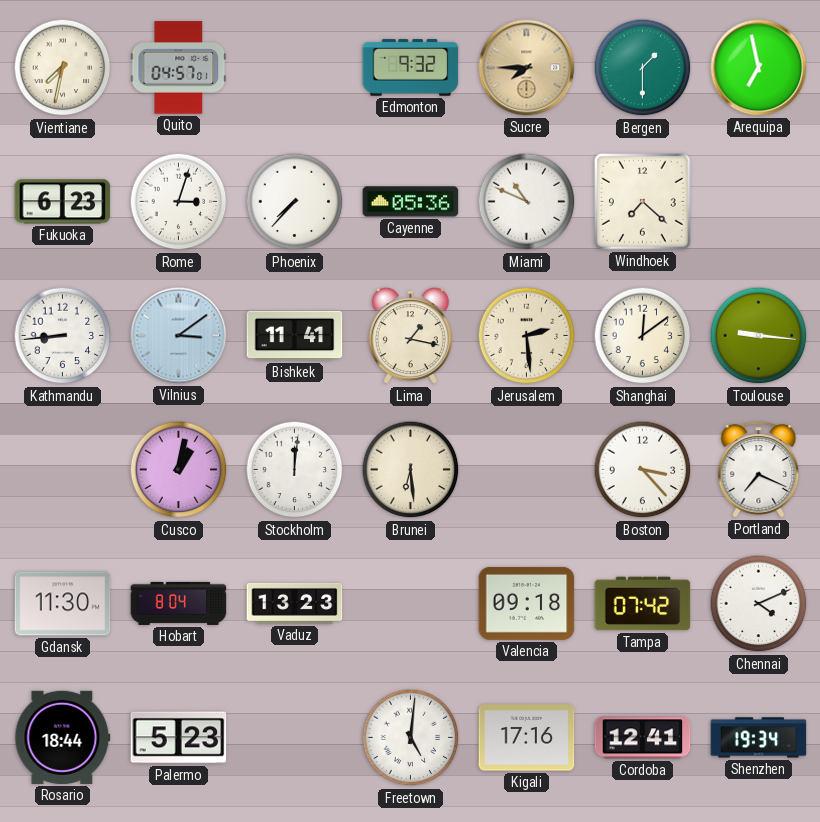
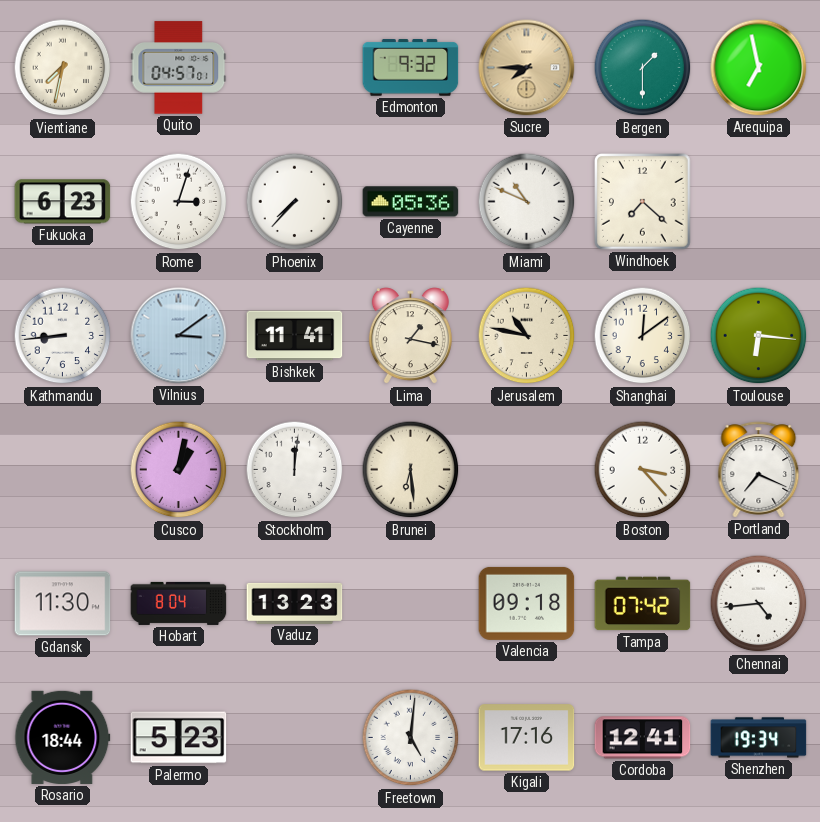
Jerusalem: 2:29 -> 10:47
Toulouse: 9:16 -> 6:16
Chennai: 4:11 -> 4:44
